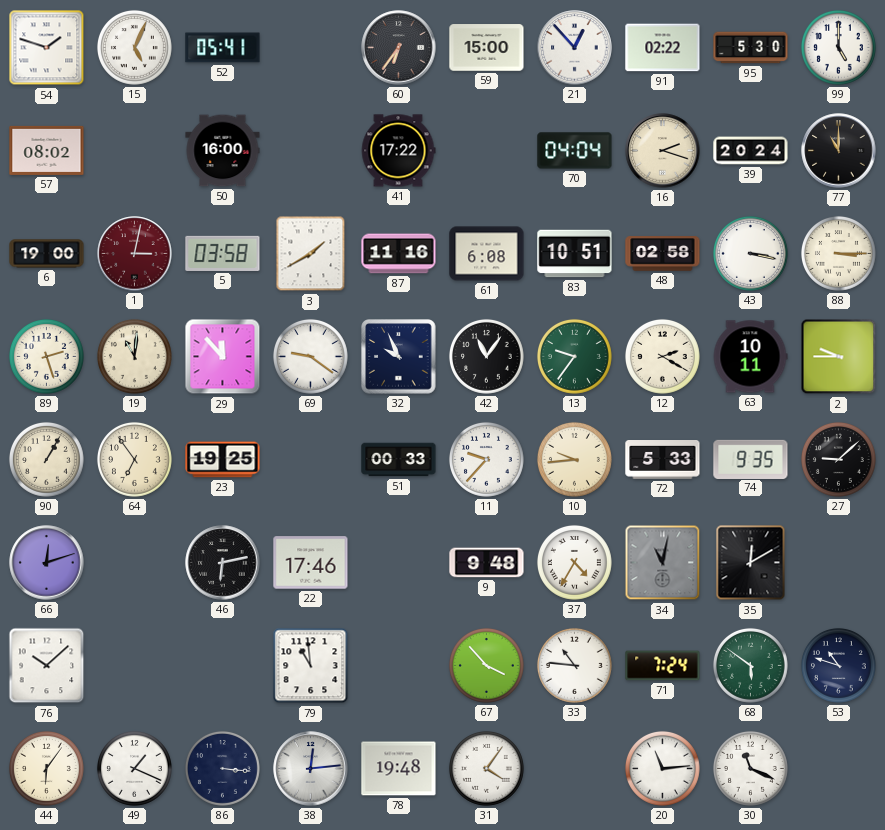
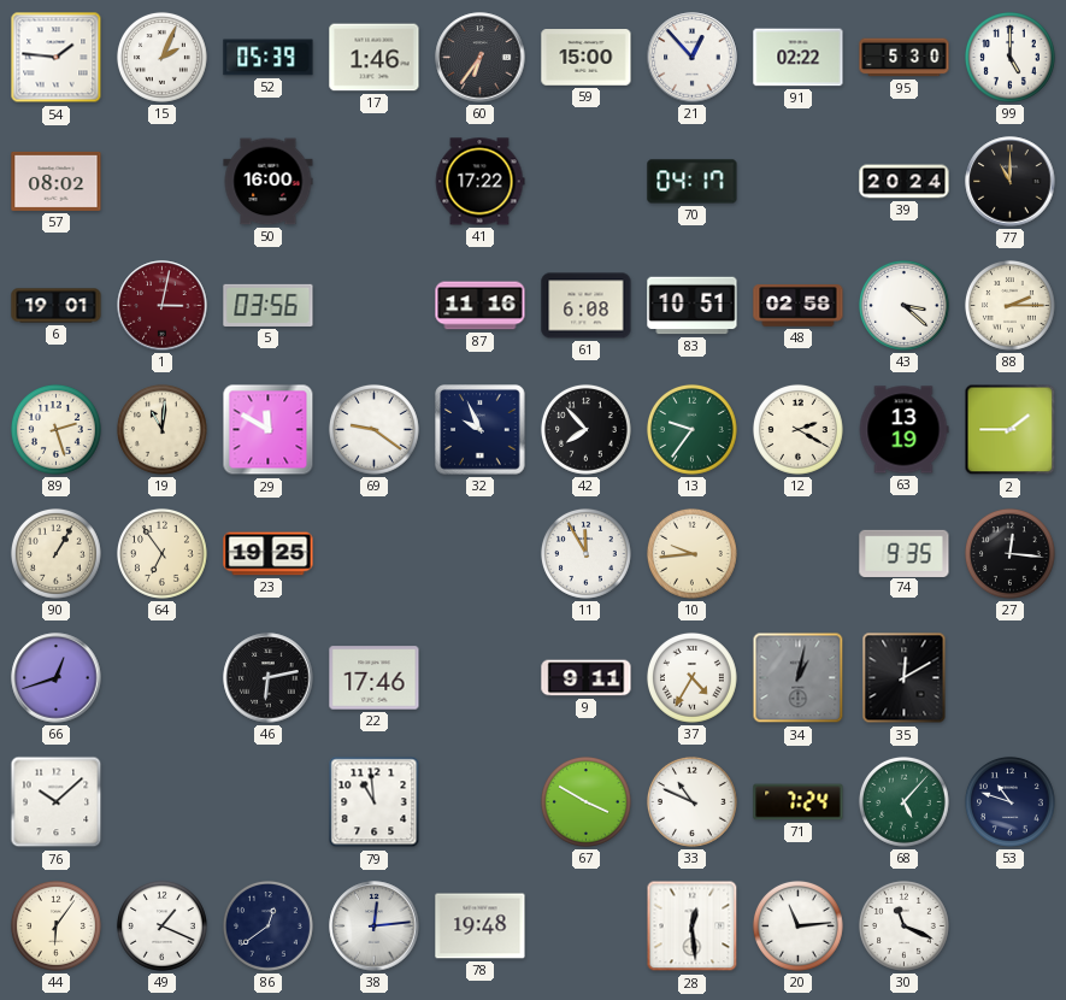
54: 1:48 -> 1:46
15: 5:04 -> 2:04
52: 05:41 -> 05:39
17: none -> 1:46
70: 04:04 -> 04:17
16: 2:18 -> none
6: 19:00 -> 19:01
5: 03:58 -> 03:56
3: 1:40 -> none
43: 3:17 -> 3:22
88: 3:15 -> 2:15
29: 11:53 -> 11:50
42: 11:06 -> 7:53
63: 10:11 -> 13:19
2: 9:45 -> 1:45
51: 00:33 -> none
11: 9:37 -> 11:55
72: 5:33 -> none
27: 9:08 -> 12:16
66: 12:12 -> 12:42
9: 9:48 -> 9:11
34: 11:02 -> 1:02
67: 3:53 -> 3:50
33: 10:46 -> 10:49
68: 5:51 -> 5:07
86: 3:16 -> 12:39
31: 4:06 -> none
28: none -> 12:29
